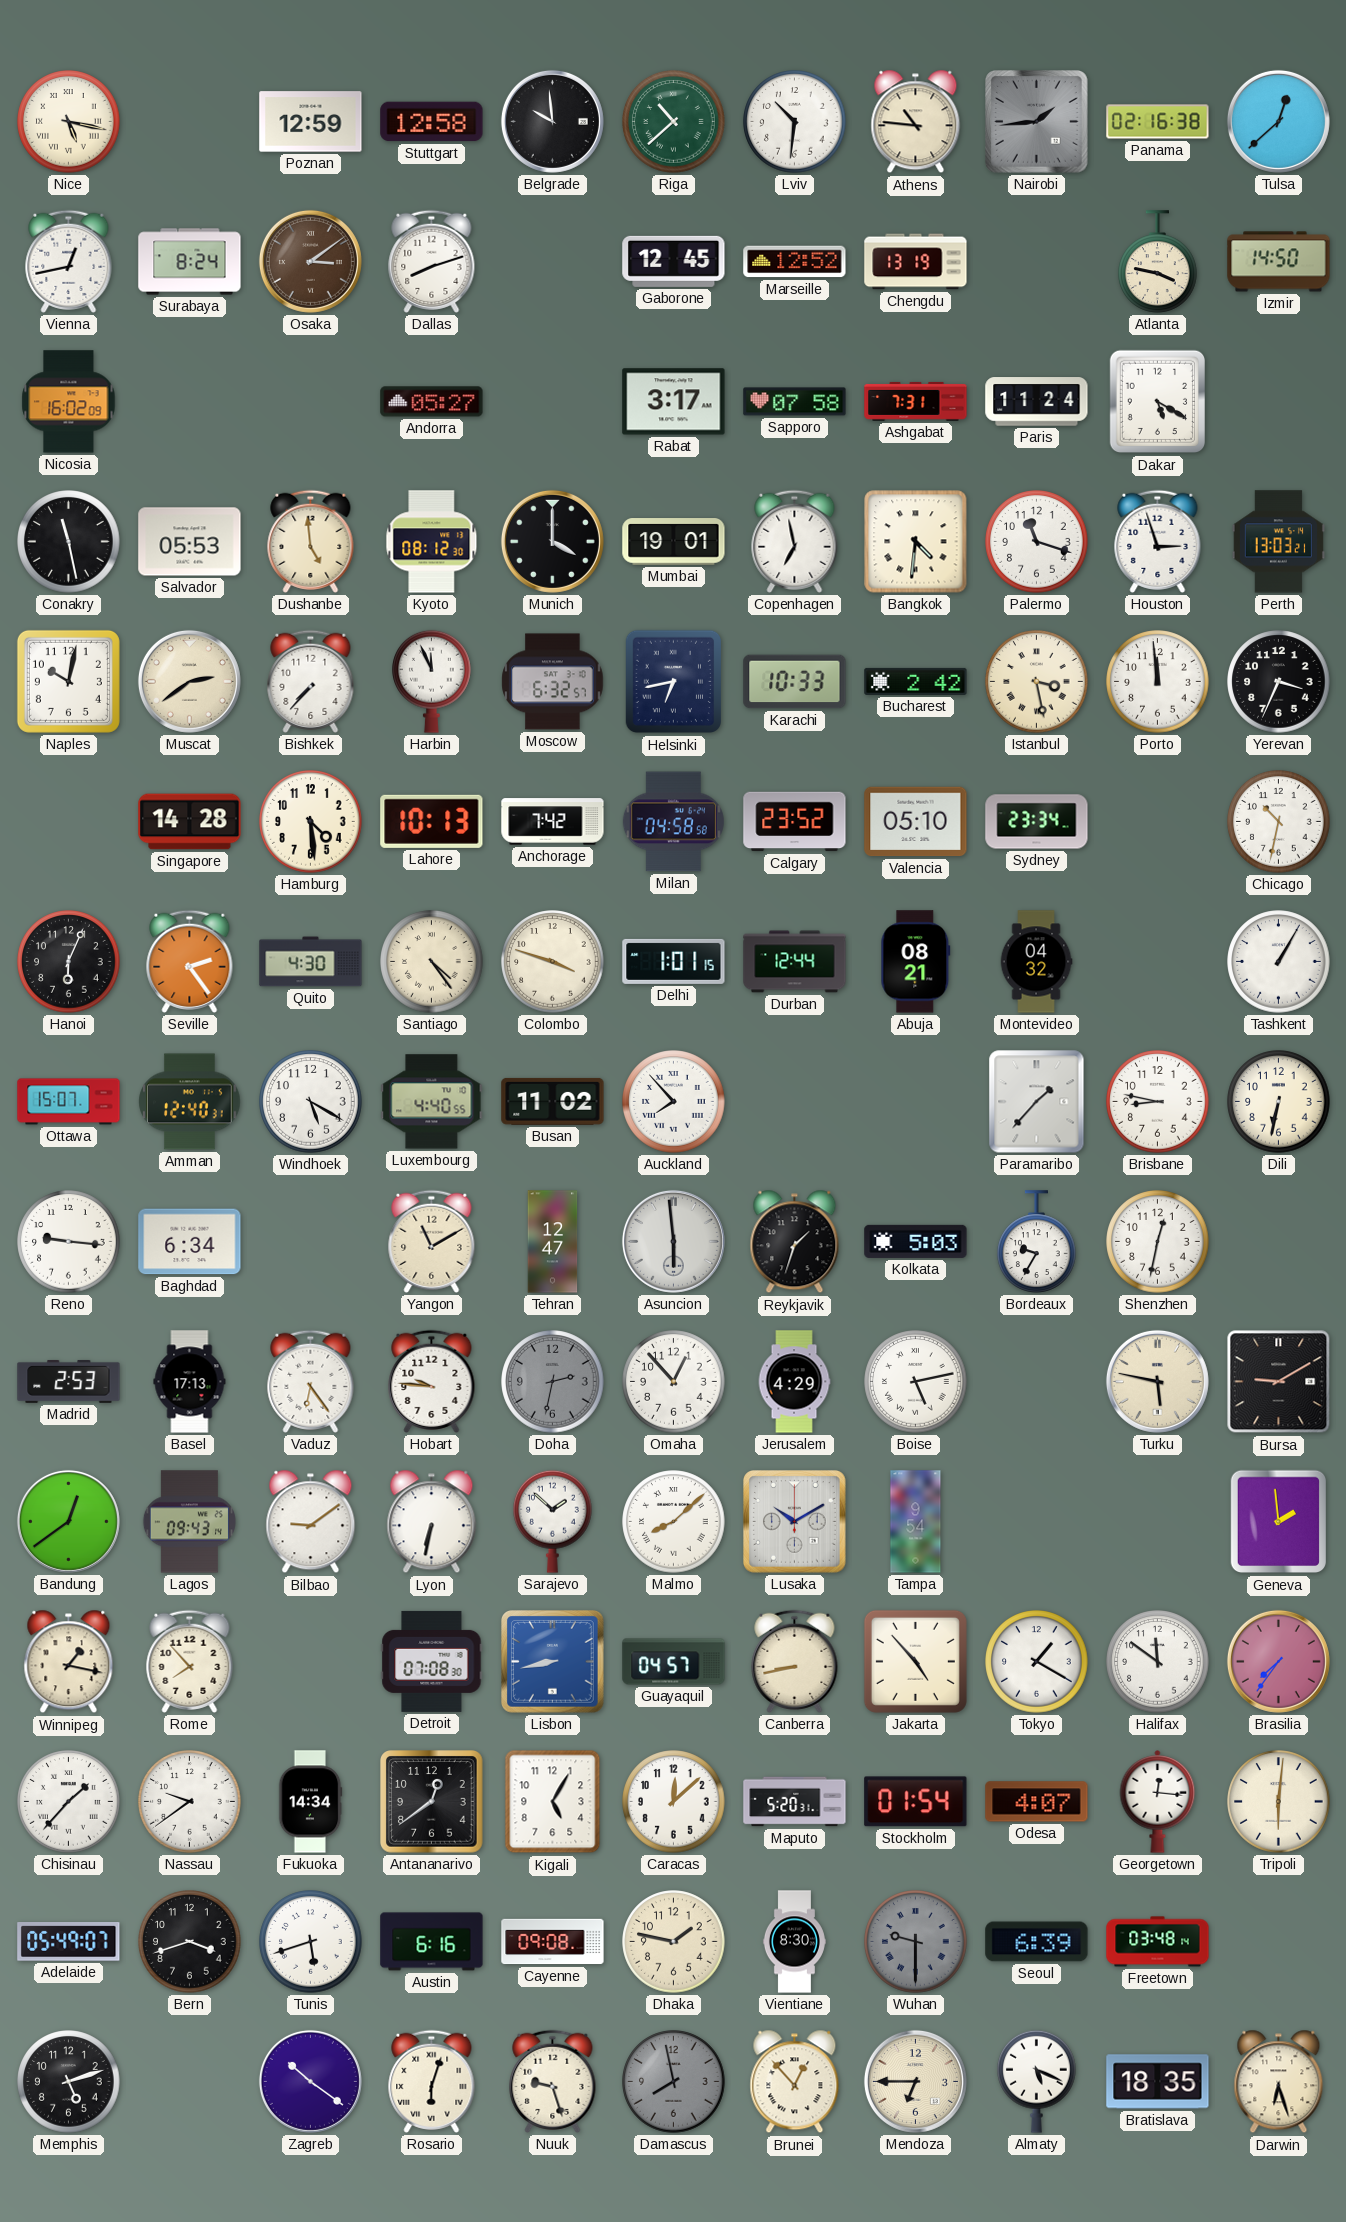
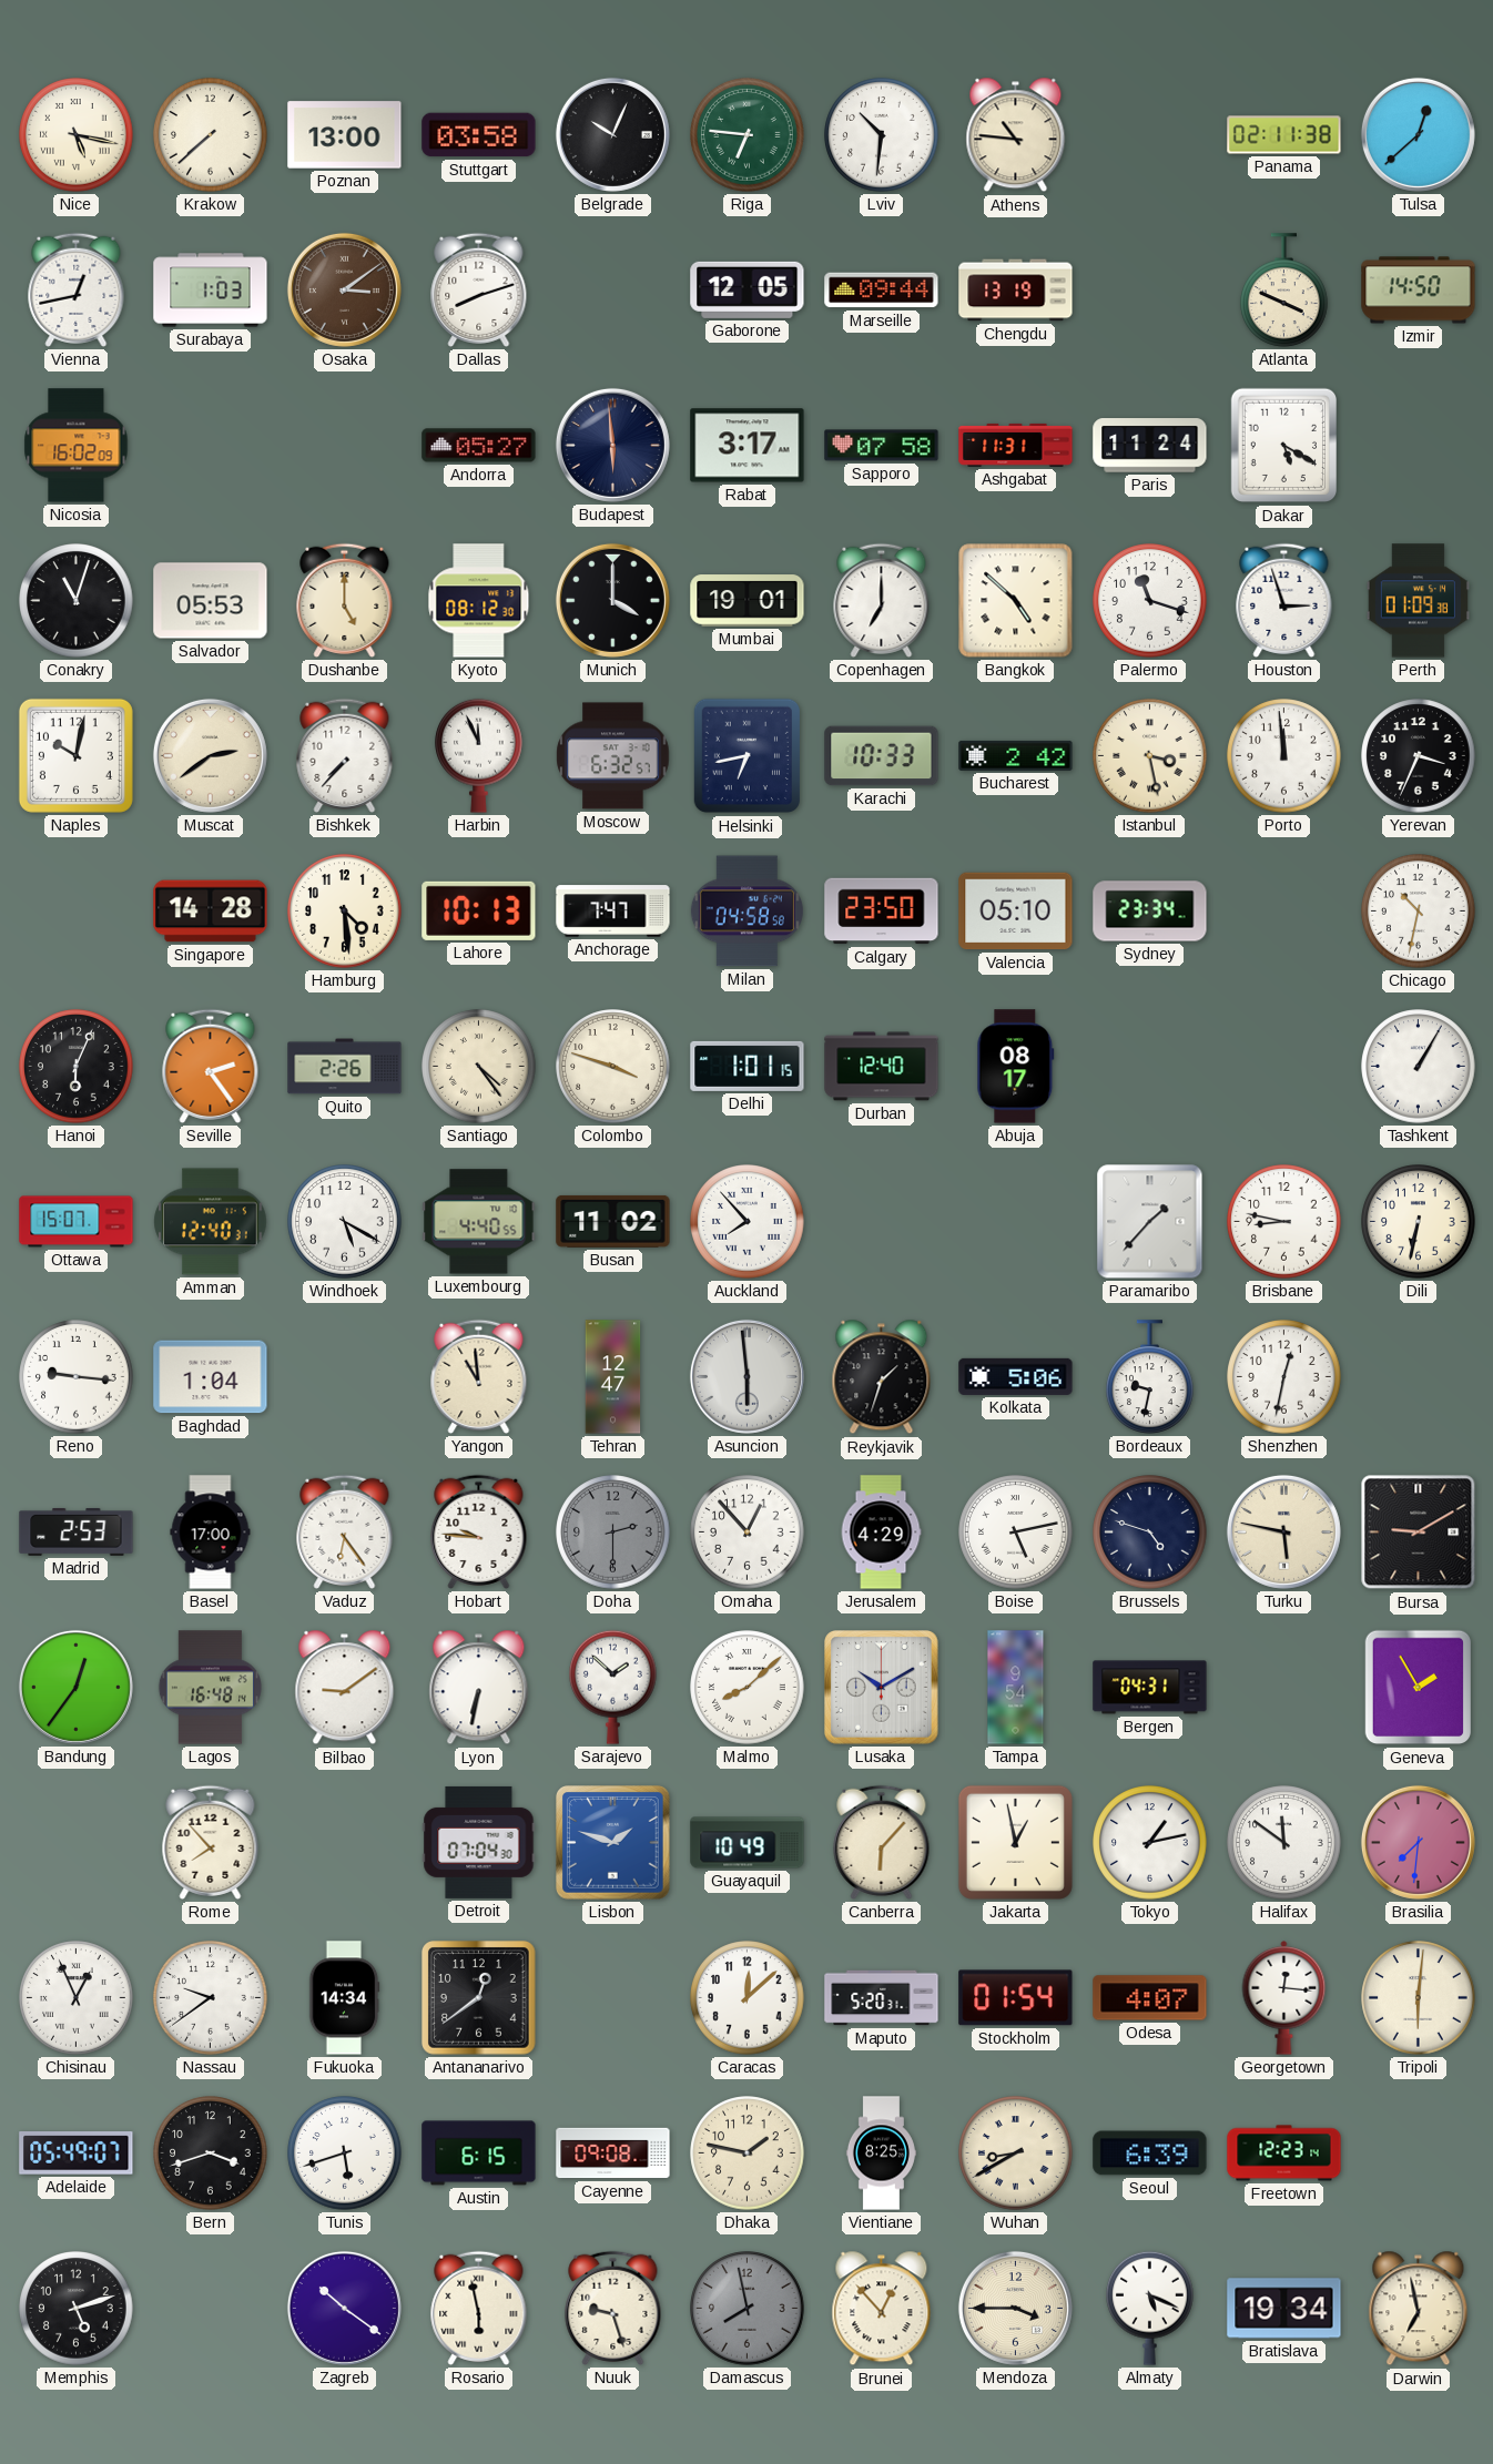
Krakow: none -> 7:38
Poznan: 12:59 -> 13:00
Stuttgart: 12:58 -> 03:58
Belgrade: 9:59 -> 10:04
Riga: 10:38 -> 6:46
Nairobi: 1:44 -> none
Panama: 02:16 -> 02:11
Surabaya: 8:24 -> 1:03
Gaborone: 12:45 -> 12:05
Marseille: 12:52 -> 09:44
Atlanta: 3:47 -> 3:49
Budapest: none -> 5:59
Ashgabat: 7:31 -> 11:31
Conakry: 11:28 -> 11:03
Dushanbe: 4:59 -> 5:00
Copenhagen: 6:58 -> 7:00
Bangkok: 4:31 -> 4:52
Perth: 13:03 -> 01:09
Anchorage: 7:42 -> 7:47
Calgary: 23:52 -> 23:50
Quito: 4:30 -> 2:26
Durban: 12:44 -> 12:40
Abuja: 08:21 -> 08:17
Montevideo: 04:32 -> none
Baghdad: 6:34 -> 1:04
Yangon: 11:10 -> 10:59
Kolkata: 5:03 -> 5:06
Bordeaux: 9:35 -> 9:32
Basel: 17:13 -> 17:00
Doha: 2:32 -> 2:30
Brussels: none -> 4:48
Bandung: 12:39 -> 12:36
Lagos: 09:43 -> 16:48
Bergen: none -> 04:31
Geneva: 1:59 -> 1:55
Winnipeg: 1:17 -> none
Detroit: 07:08 -> 07:04
Lisbon: 8:43 -> 1:48
Guayaquil: 04:57 -> 10:49
Canberra: 8:43 -> 6:07
Jakarta: 4:53 -> 12:58
Tokyo: 1:20 -> 1:13
Brasilia: 7:36 -> 7:31
Chisinau: 1:37 -> 12:56
Kigali: 5:05 -> none
Austin: 6:16 -> 6:15
Vientiane: 8:30 -> 8:25
Wuhan: 9:30 -> 8:40
Wuhan dial: grey -> cream
Freetown: 03:48 -> 12:23
Rosario: 6:03 -> 5:58
Mendoza: 6:45 -> 3:45
Bratislava: 18:35 -> 19:34
Darwin: 6:27 -> 6:58
